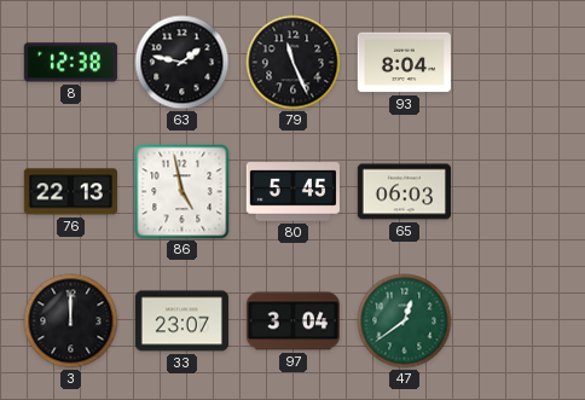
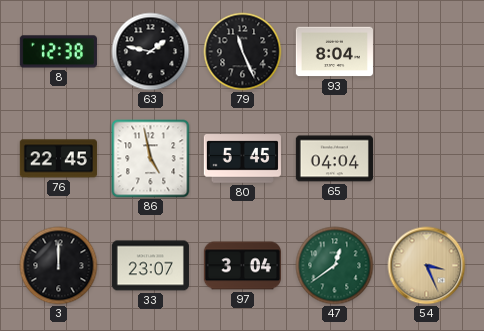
76: 22:13 -> 22:45
65: 06:03 -> 04:04
54: none -> 3:26
